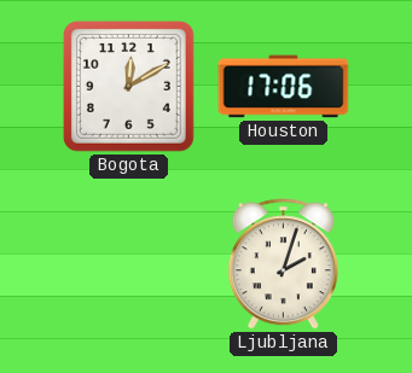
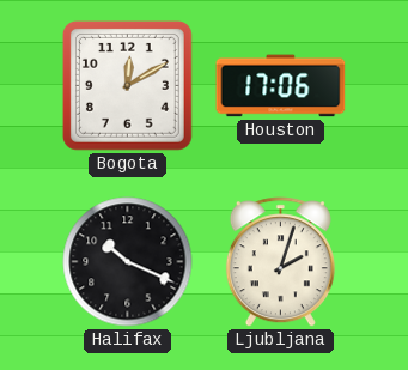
Halifax: none -> 10:19
